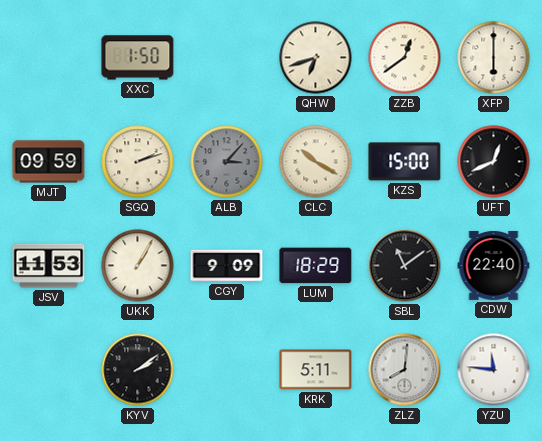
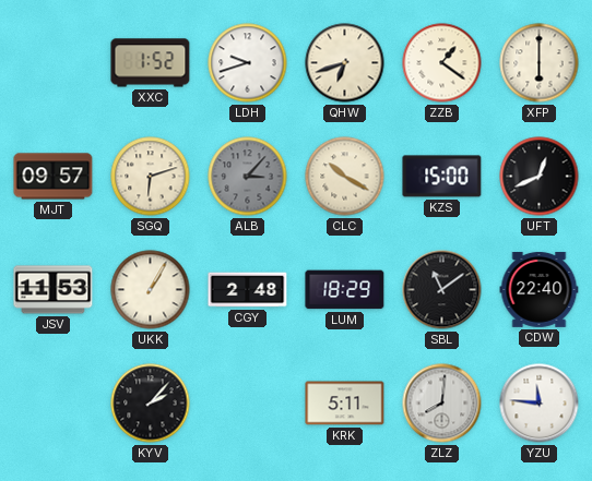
XXC: 1:50 -> 1:52
LDH: none -> 9:42
ZZB: 12:39 -> 1:21
MJT: 09:59 -> 09:57
SGQ: 2:12 -> 6:12
CGY: 9:09 -> 2:48
KYV: 2:09 -> 2:07
